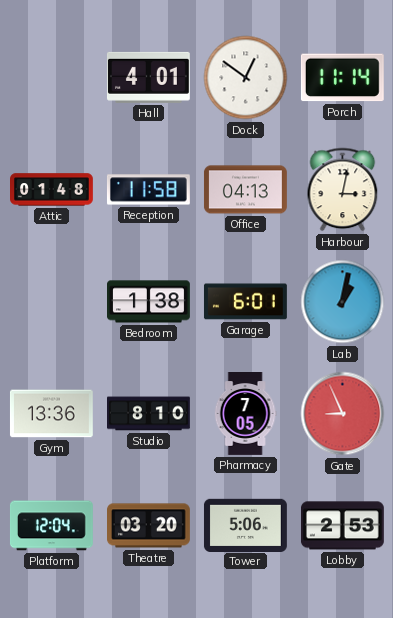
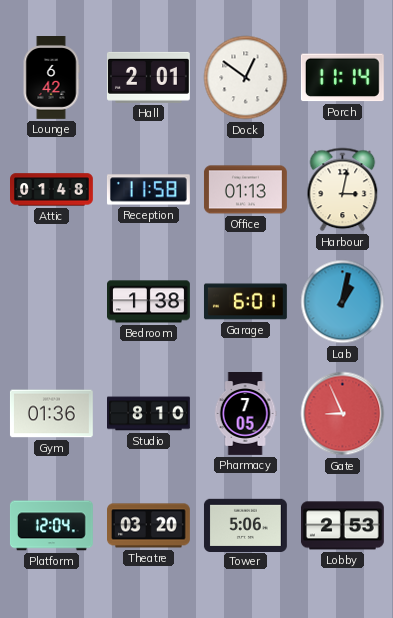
Lounge: none -> 6:42
Hall: 4:01 -> 2:01
Office: 04:13 -> 01:13
Gym: 13:36 -> 01:36
